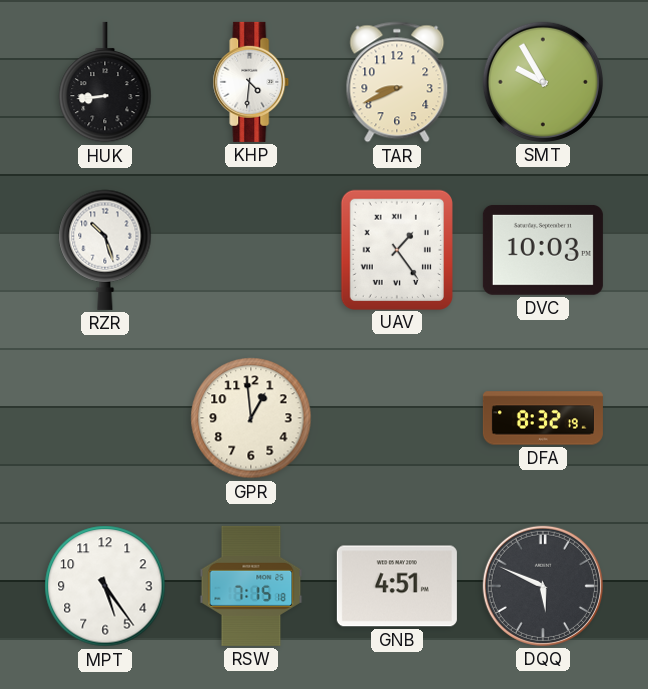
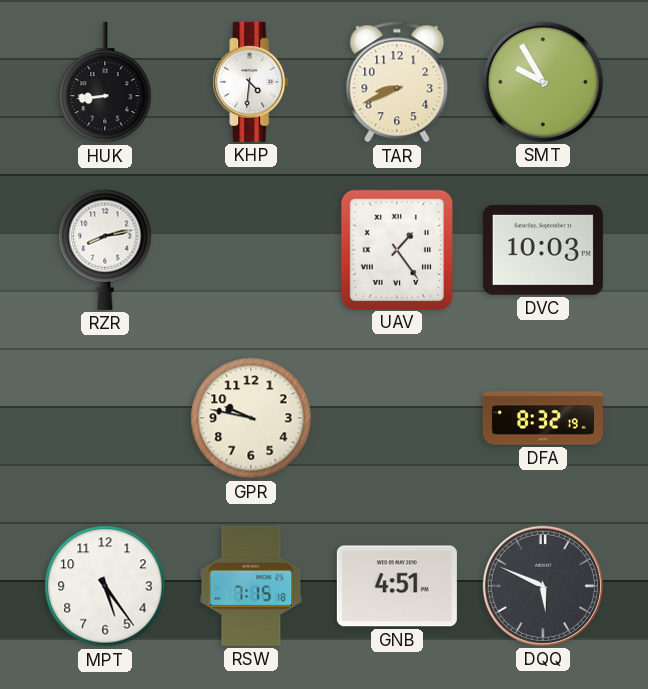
RZR: 10:27 -> 8:13
GPR: 12:59 -> 9:47
